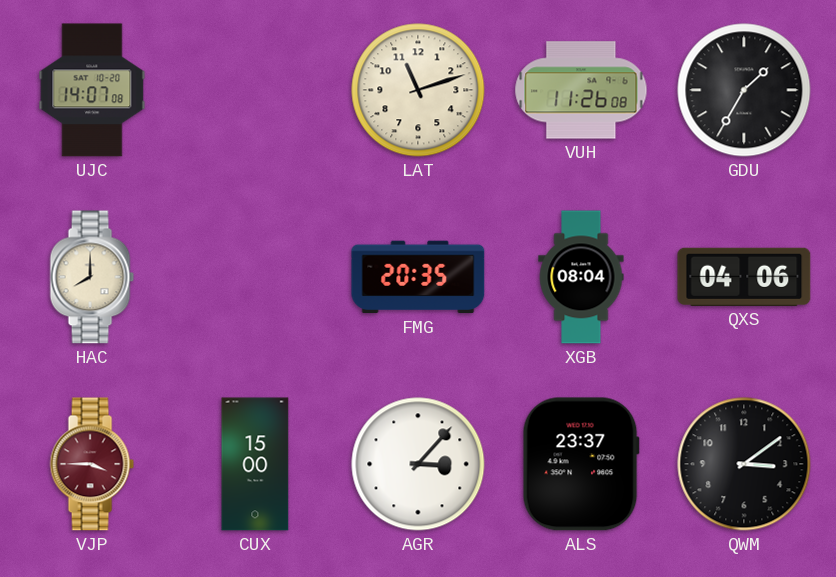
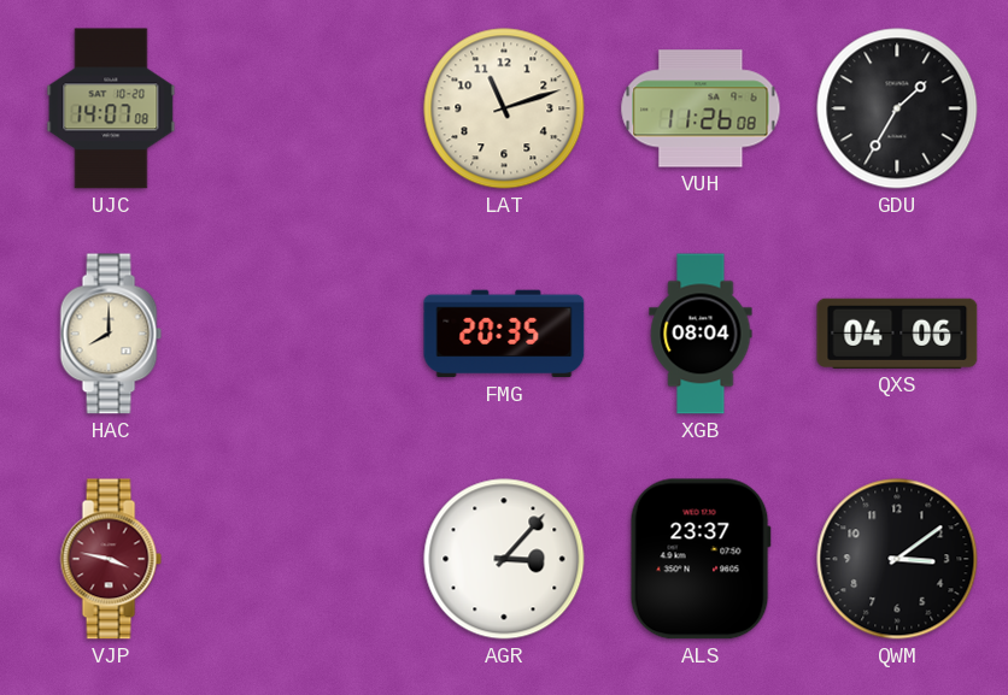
VJP: 3:45 -> 3:47
CUX: 15:00 -> none
